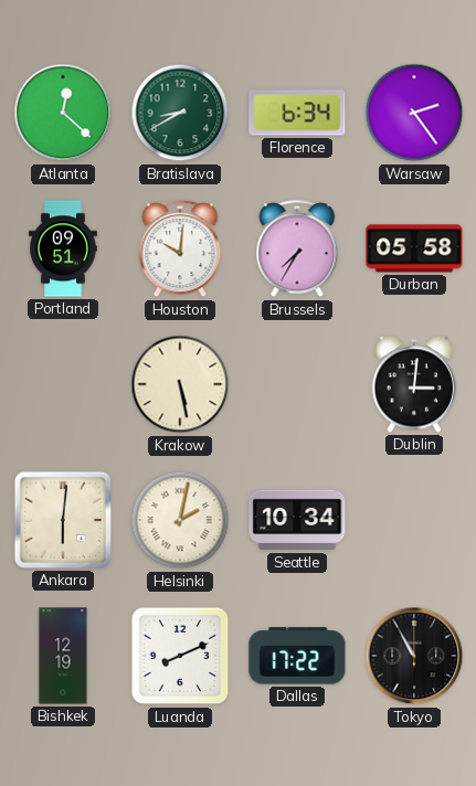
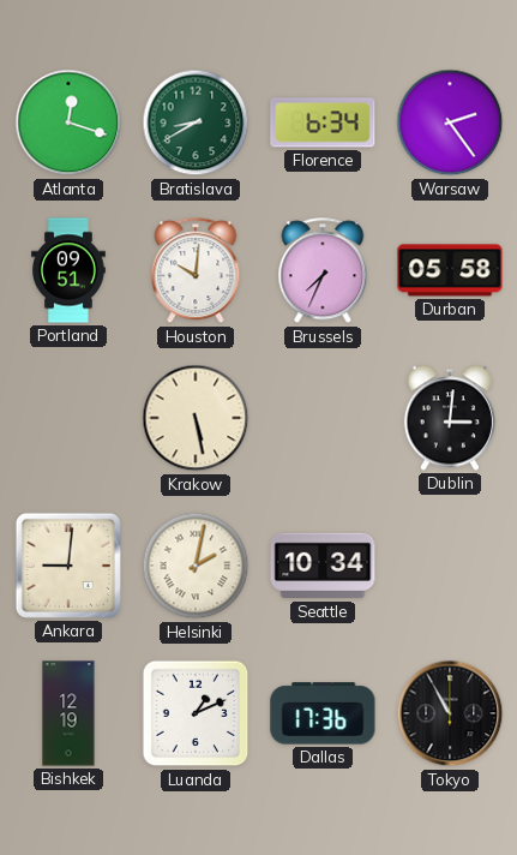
Atlanta: 12:22 -> 12:18
Brussels: 7:35 -> 7:34
Ankara: 6:01 -> 9:01
Luanda: 8:11 -> 1:11
Dallas: 17:22 -> 17:36
